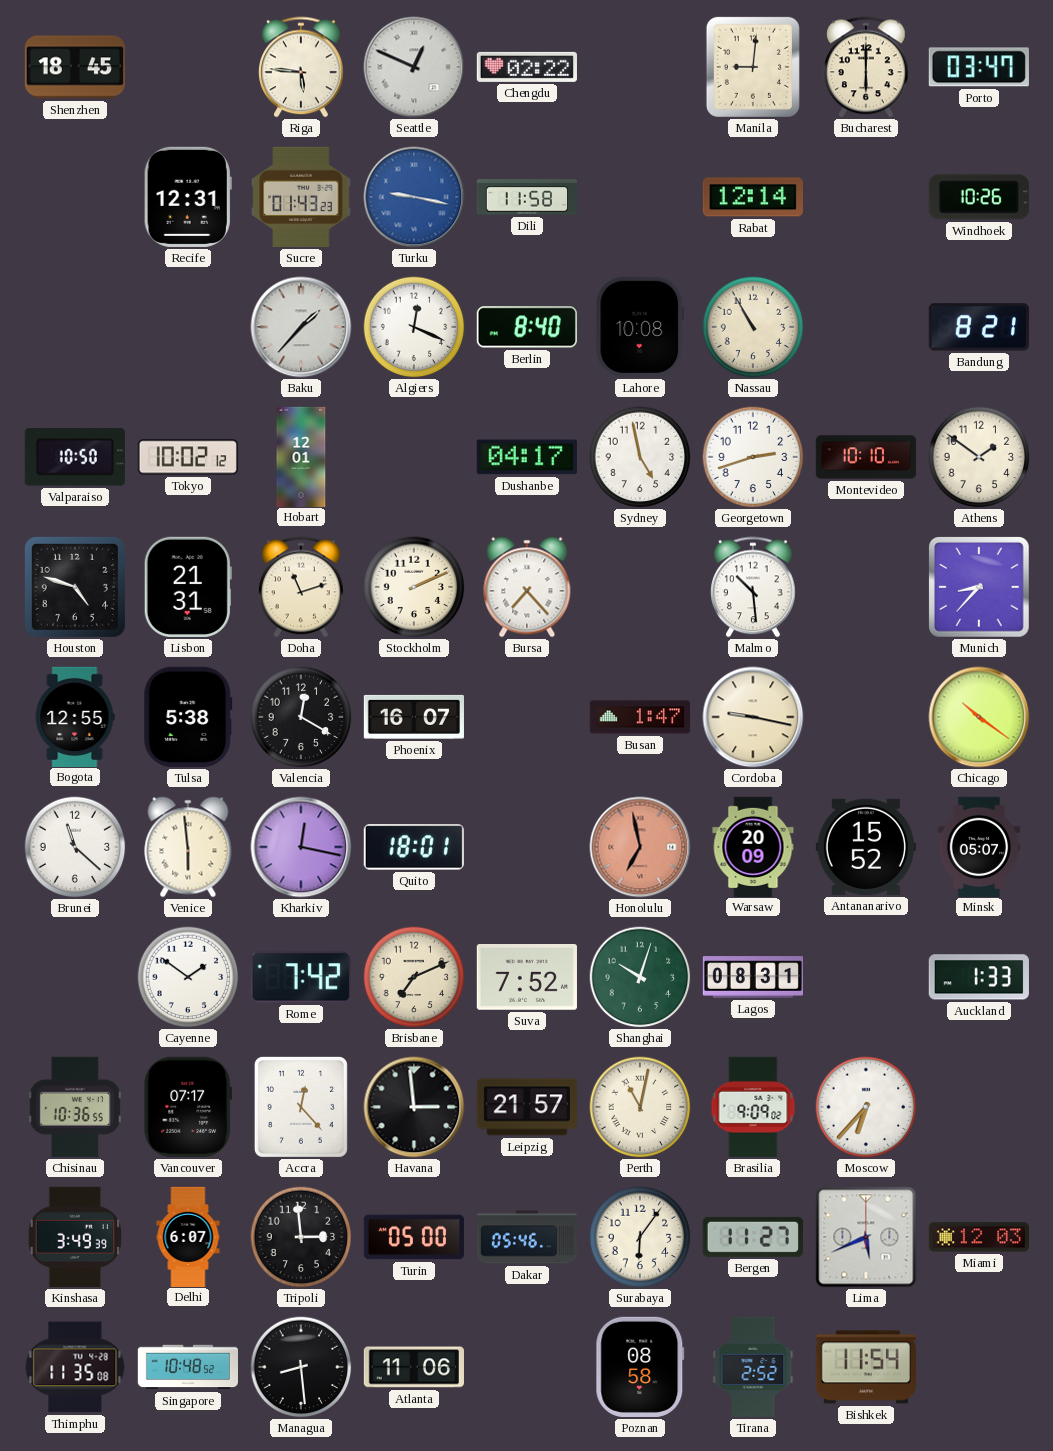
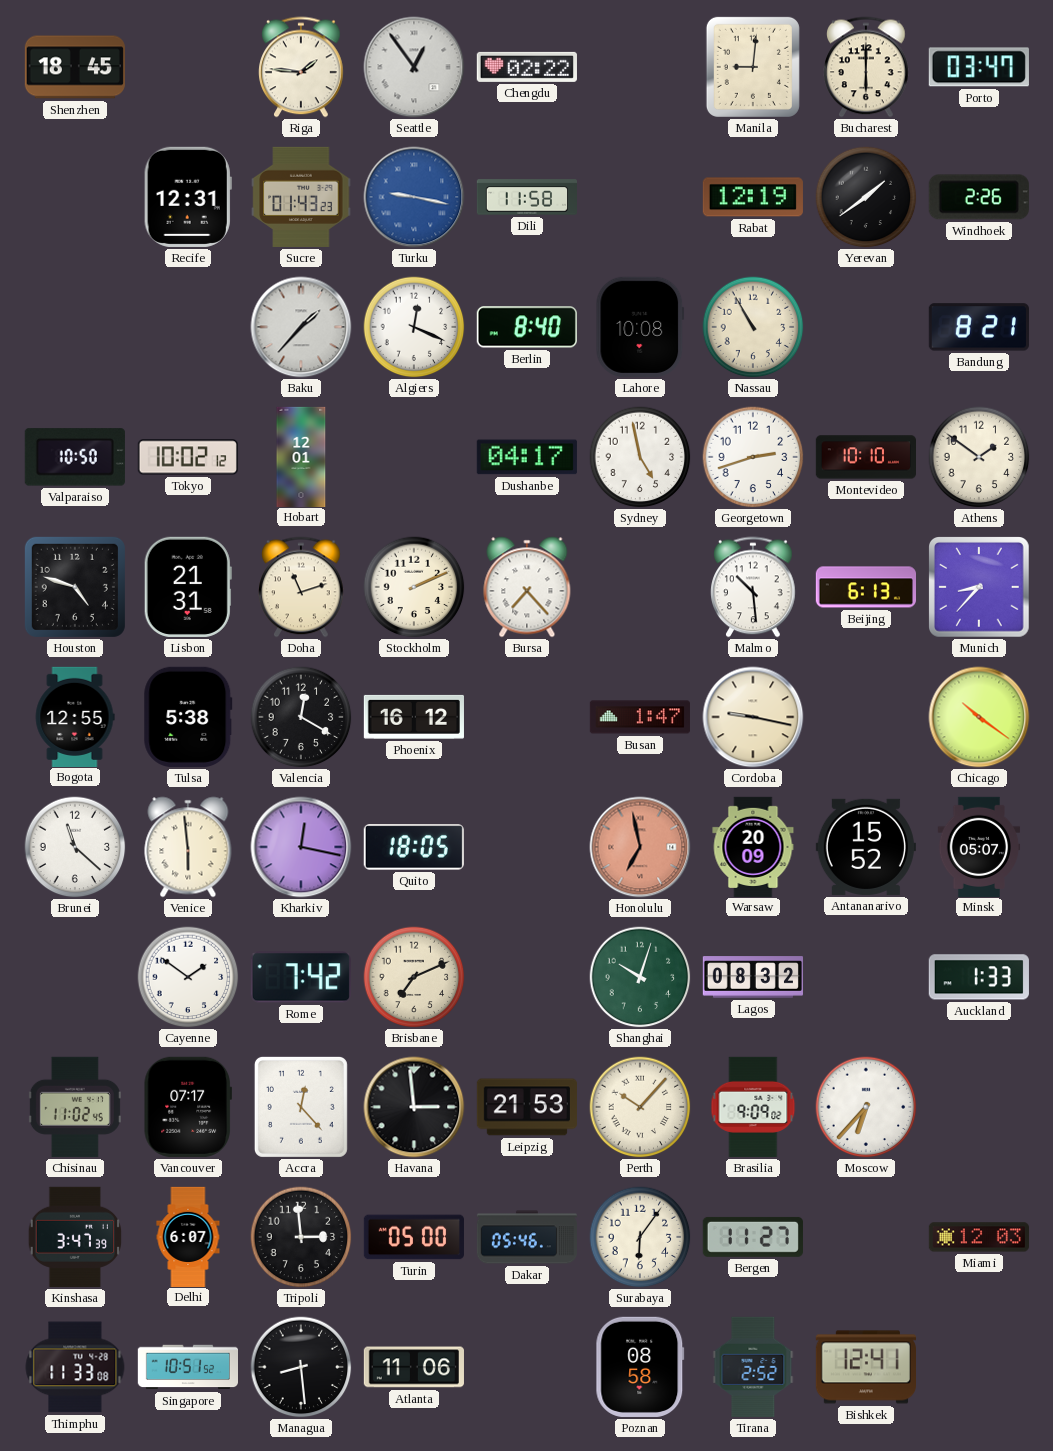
Riga: 5:46 -> 1:46
Seattle: 12:49 -> 12:54
Rabat: 12:14 -> 12:19
Yerevan: none -> 1:39
Windhoek: 10:26 -> 2:26
Beijing: none -> 6:13
Phoenix: 16:07 -> 16:12
Quito: 18:01 -> 18:05
Suva: 7:52 -> none
Lagos: 08:31 -> 08:32
Chisinau: 10:36 -> 11:02
Leipzig: 21:57 -> 21:53
Perth: 11:02 -> 10:07
Kinshasa: 3:49 -> 3:47
Lima: 5:41 -> none
Thimphu: 11:35 -> 11:33
Singapore: 10:48 -> 10:51
Bishkek: 11:54 -> 12:41
